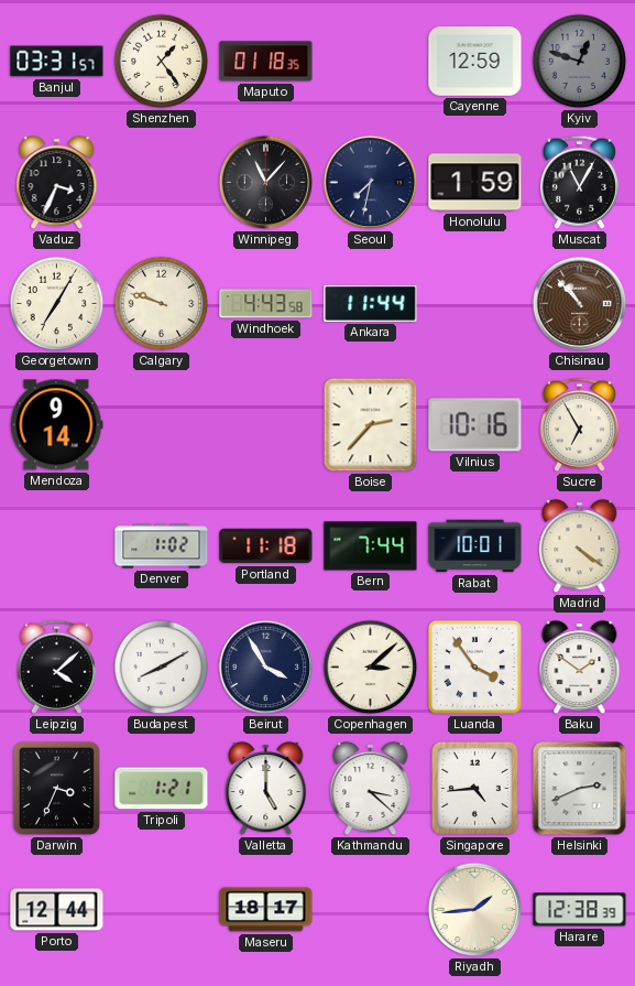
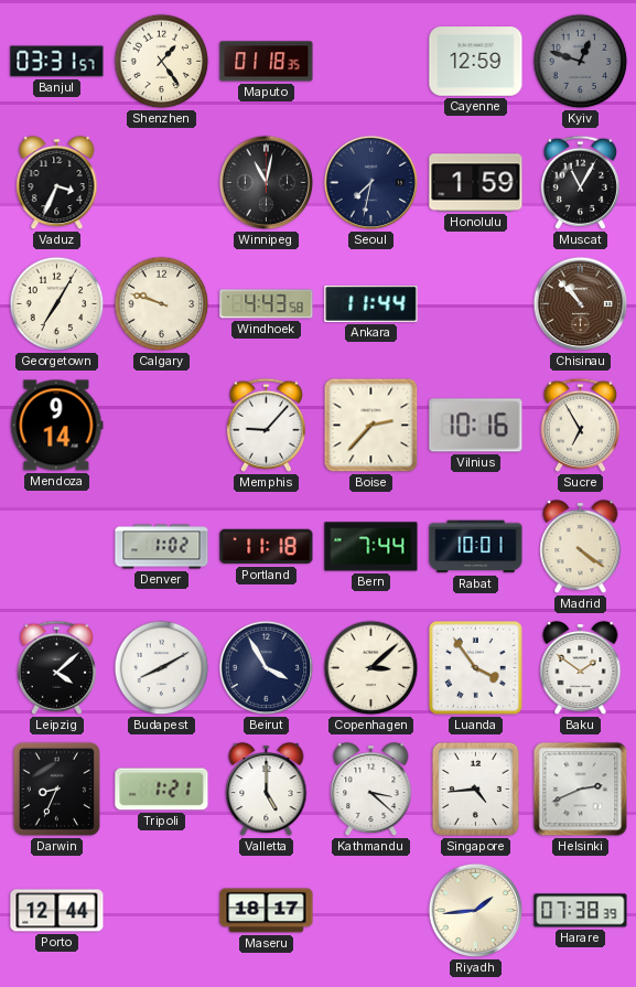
Winnipeg: 11:07 -> 11:02
Memphis: none -> 9:07
Darwin: 3:34 -> 8:34
Harare: 12:38 -> 07:38
